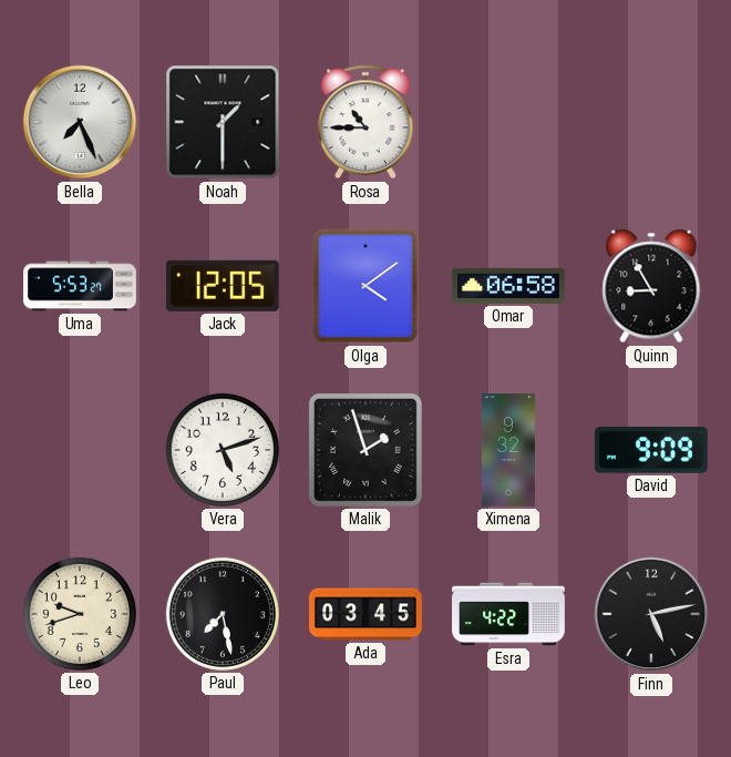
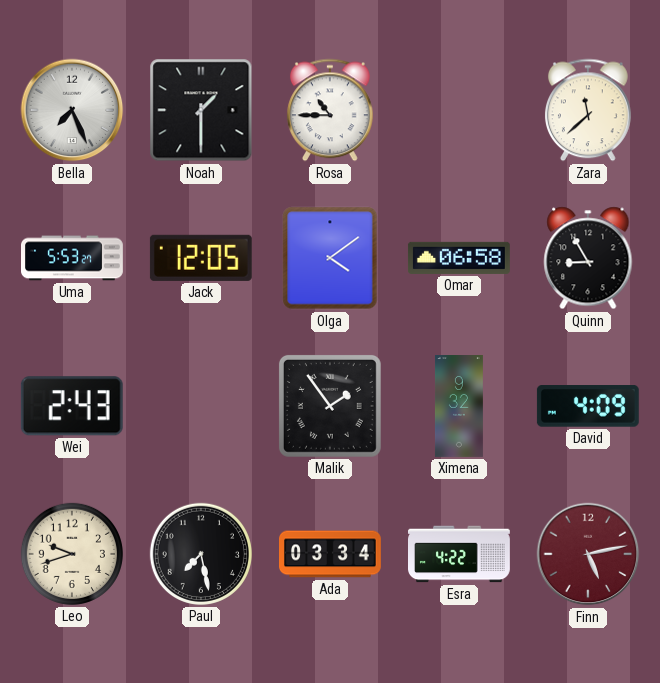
Zara: none -> 11:38
Wei: none -> 2:43
Vera: 5:12 -> none
Malik: 1:57 -> 1:54
David: 9:09 -> 4:09
Ada: 03:45 -> 03:34
Finn dial: black -> burgundy
